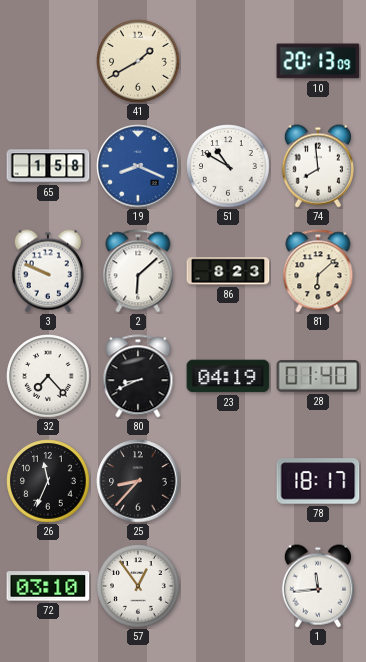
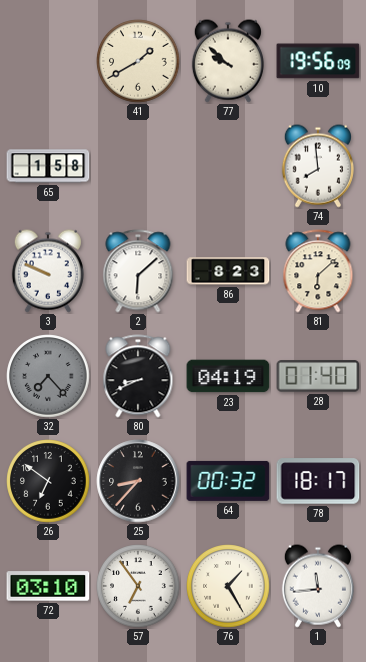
77: none -> 9:52
10: 20:13 -> 19:56
19: 8:19 -> none
51: 10:50 -> none
32 dial: white -> grey
26: 11:34 -> 6:51
64: none -> 00:32
57: 12:54 -> 6:54
76: none -> 1:25
